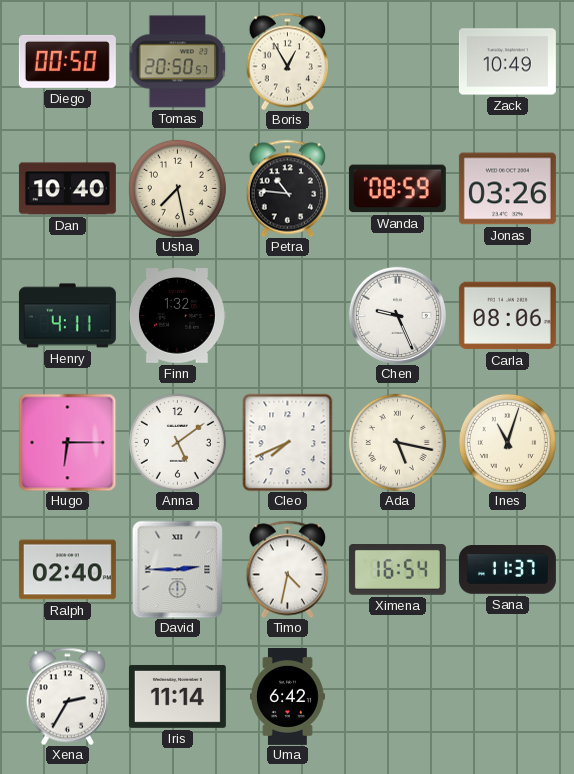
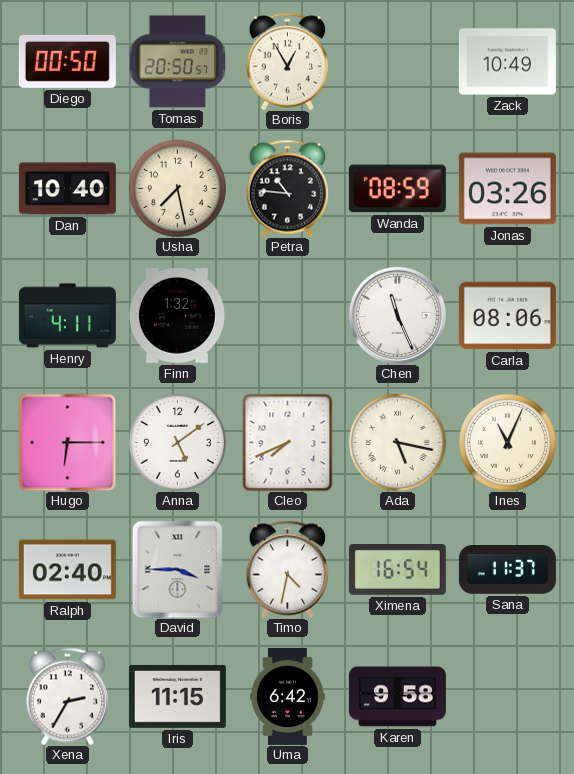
Chen: 9:26 -> 11:26
Ines: 11:03 -> 11:04
David: 2:45 -> 3:45
Iris: 11:14 -> 11:15
Karen: none -> 9:58
